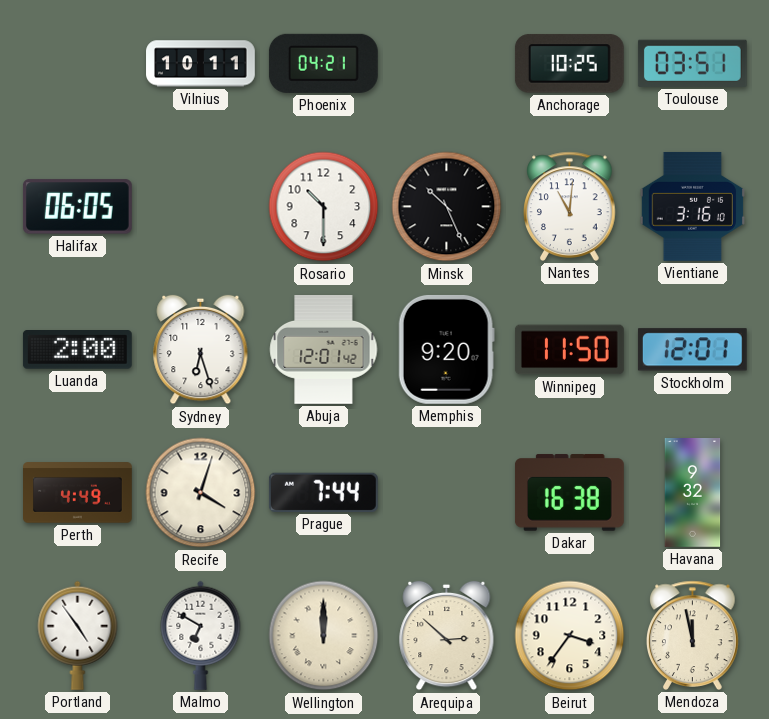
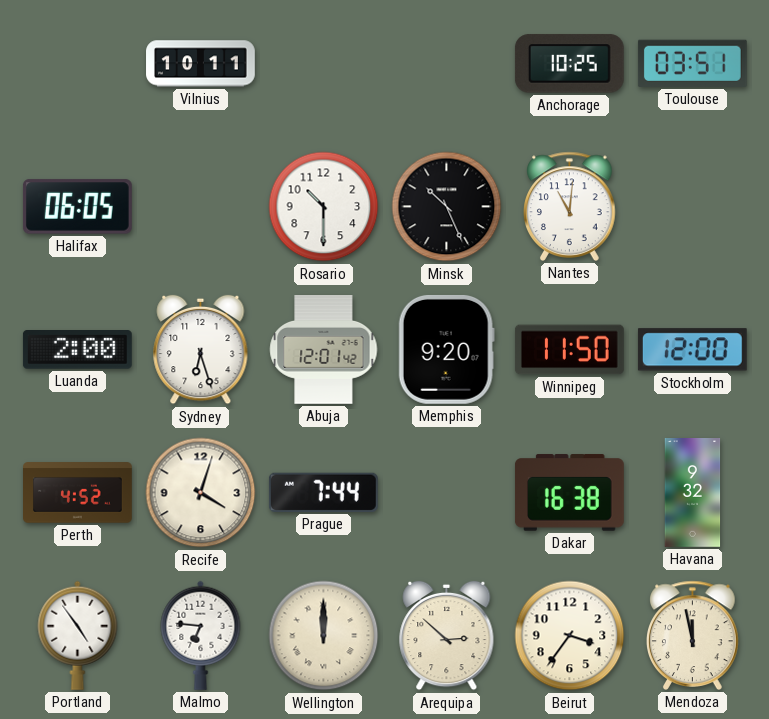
Phoenix: 04:21 -> none
Vientiane: 3:16 -> none
Stockholm: 12:01 -> 12:00
Perth: 4:49 -> 4:52
Malmo: 6:50 -> 6:46
